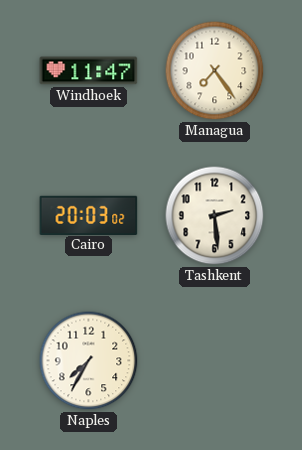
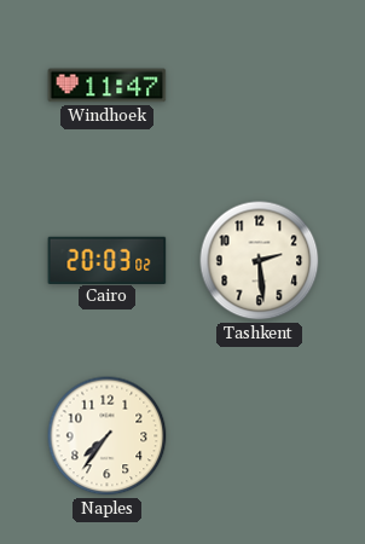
Managua: 7:24 -> none
Naples: 7:35 -> 7:36
